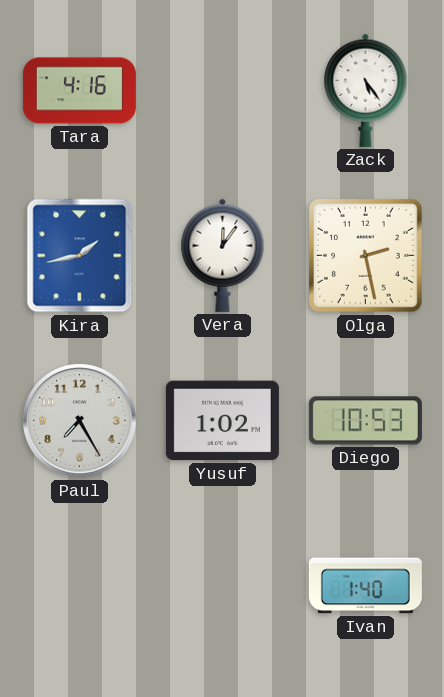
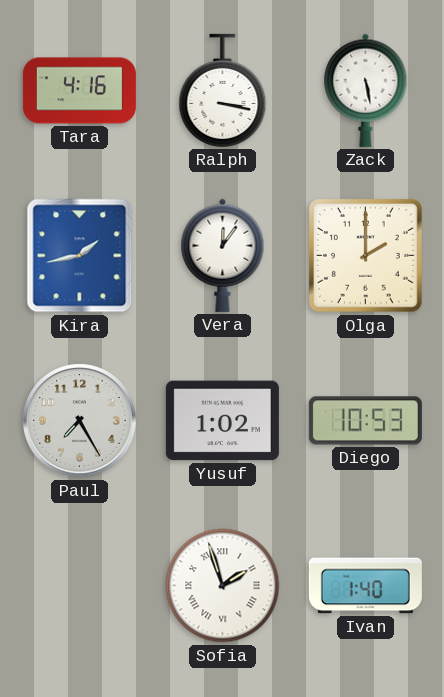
Ralph: none -> 3:17
Zack: 5:24 -> 5:28
Olga: 2:28 -> 2:00
Sofia: none -> 1:57
